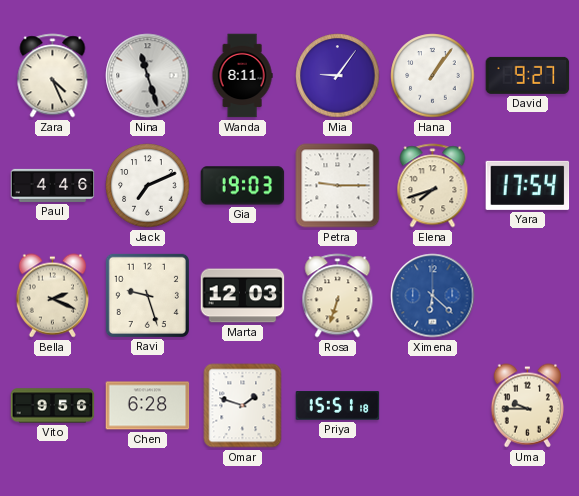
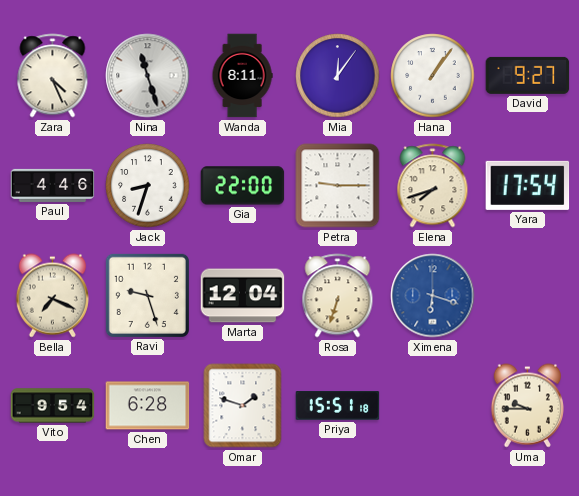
Mia: 9:06 -> 12:06
Jack: 7:11 -> 8:33
Gia: 19:03 -> 22:00
Bella: 2:19 -> 7:19
Marta: 12:03 -> 12:04
Ximena: 6:22 -> 6:18
Vito: 9:56 -> 9:54
